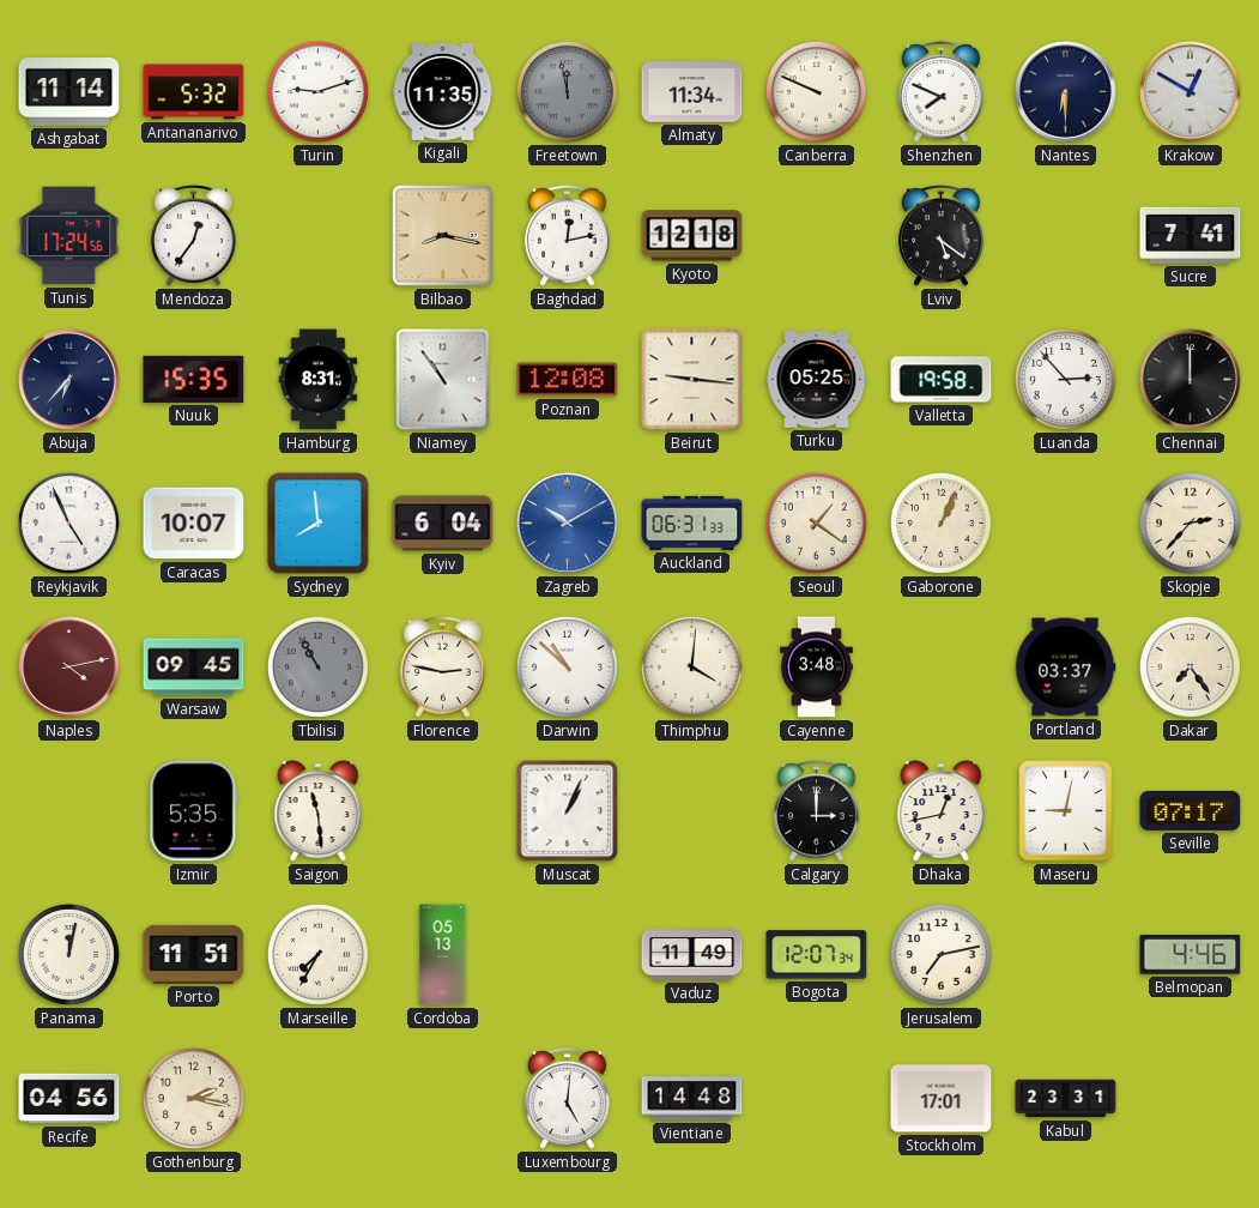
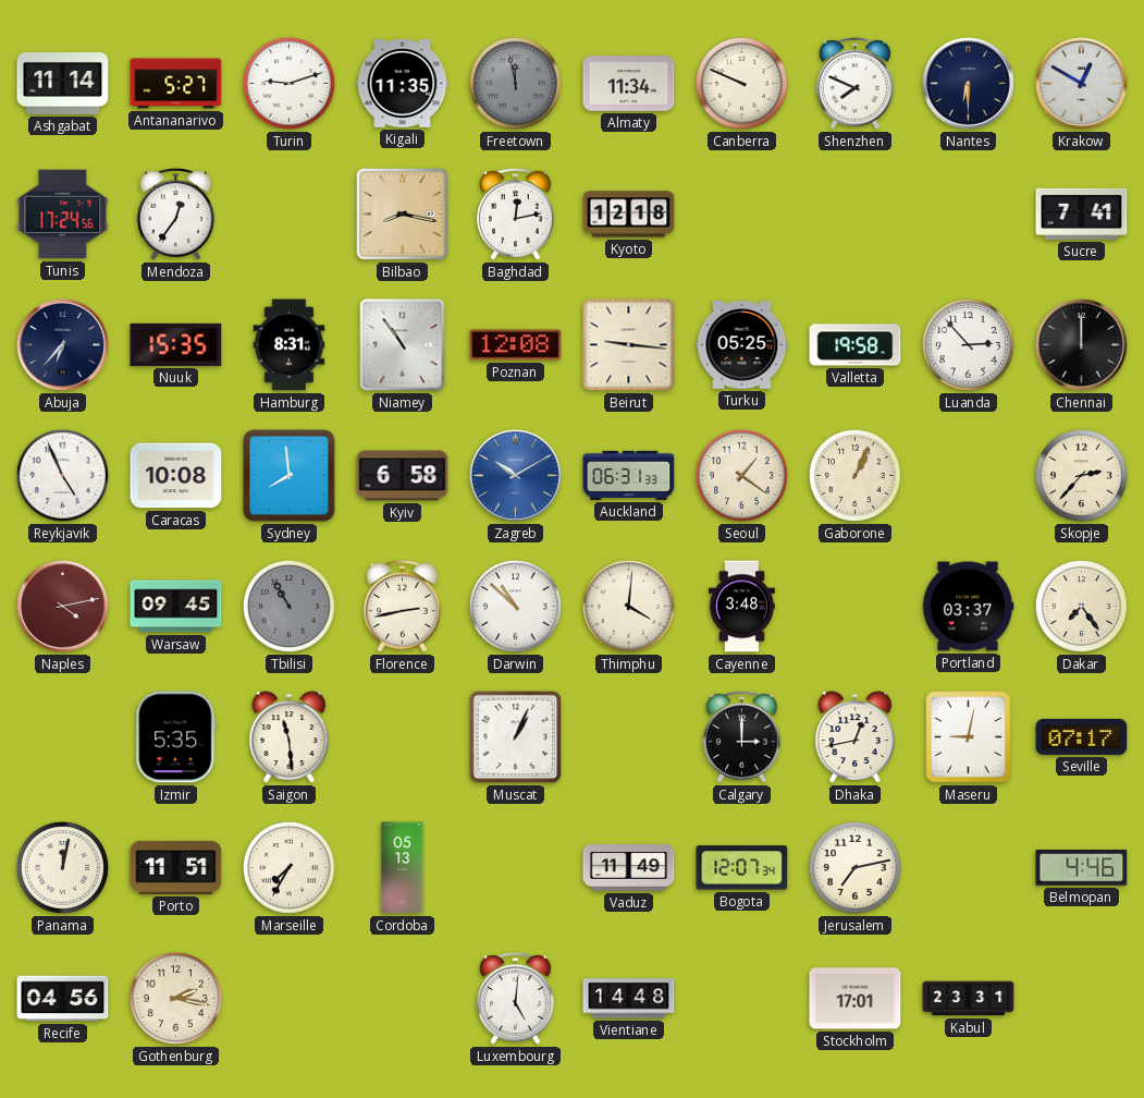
Antananarivo: 5:32 -> 5:27
Lviv: 5:21 -> none
Caracas: 10:07 -> 10:08
Kyiv: 6:04 -> 6:58
Florence: 2:47 -> 2:43
